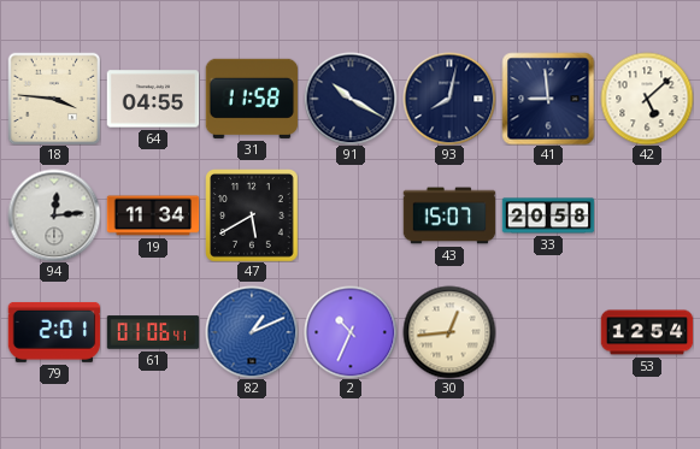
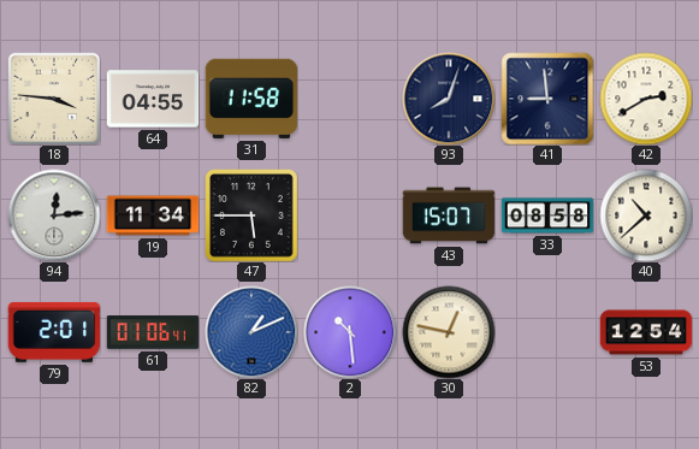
91: 10:20 -> none
93: 8:02 -> 8:03
42: 5:08 -> 2:40
47: 5:40 -> 5:45
33: 20:58 -> 08:58
40: none -> 10:38
2: 10:34 -> 10:29
30: 12:44 -> 12:47
